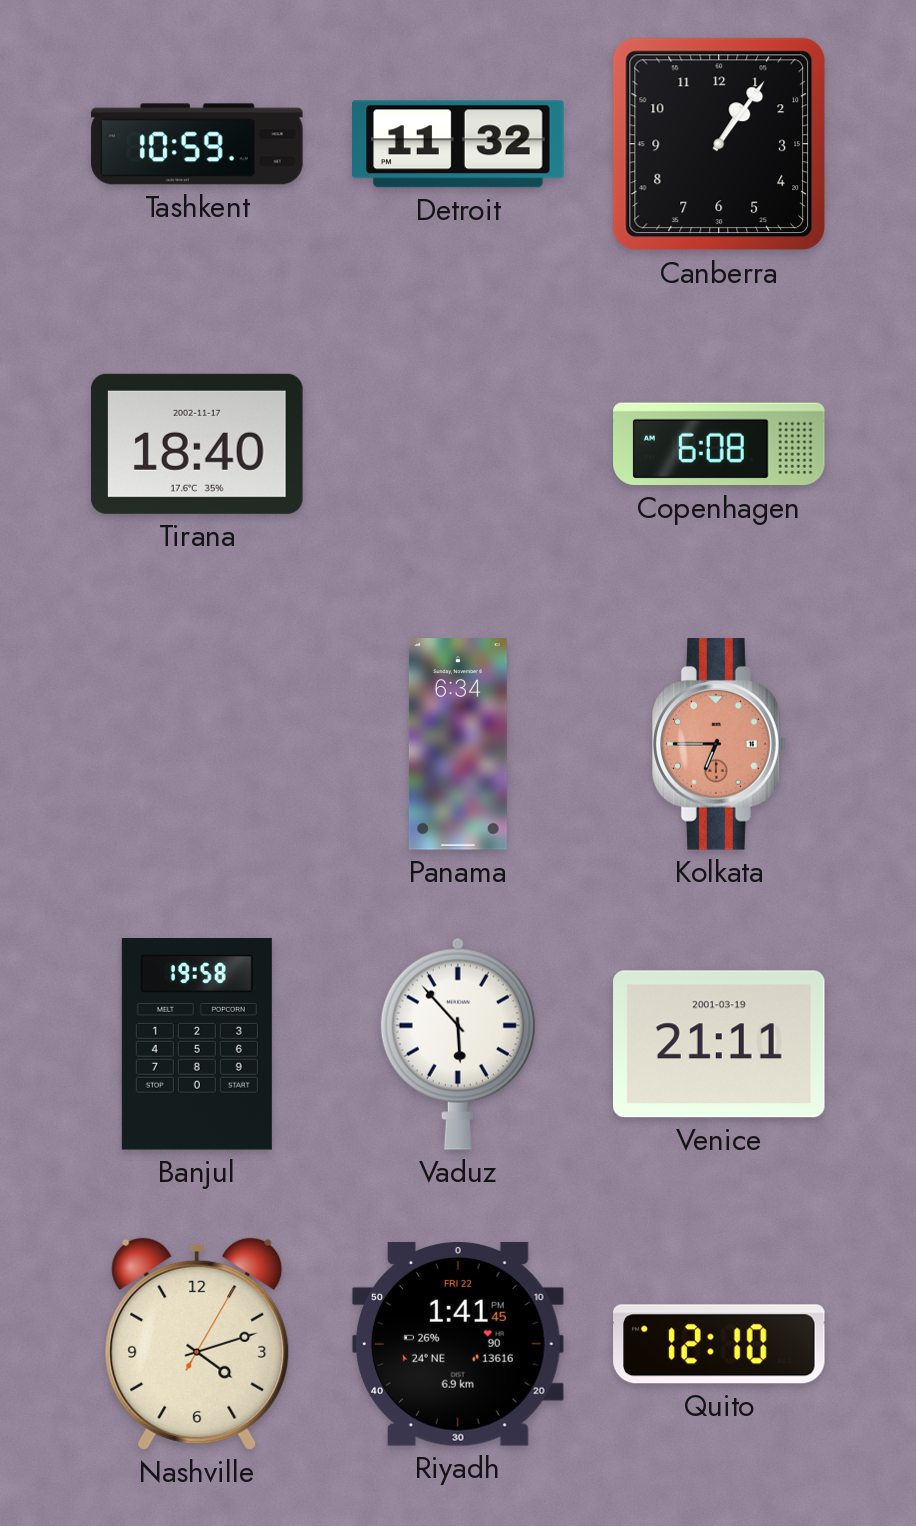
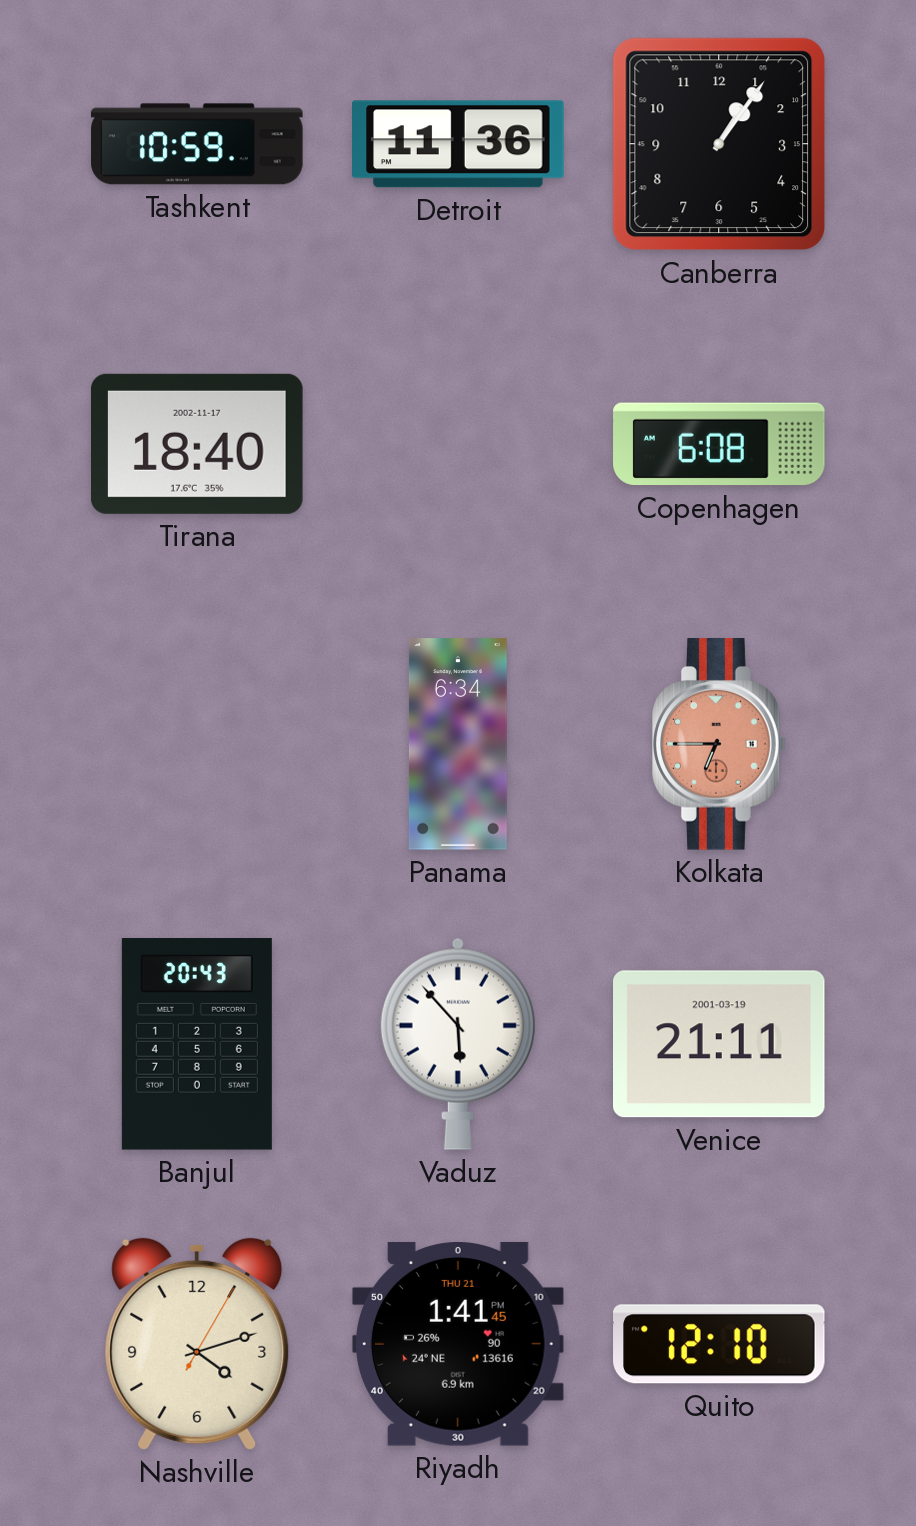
Detroit: 11:32 -> 11:36
Banjul: 19:58 -> 20:43
Riyadh date: FRI 22 -> THU 21
